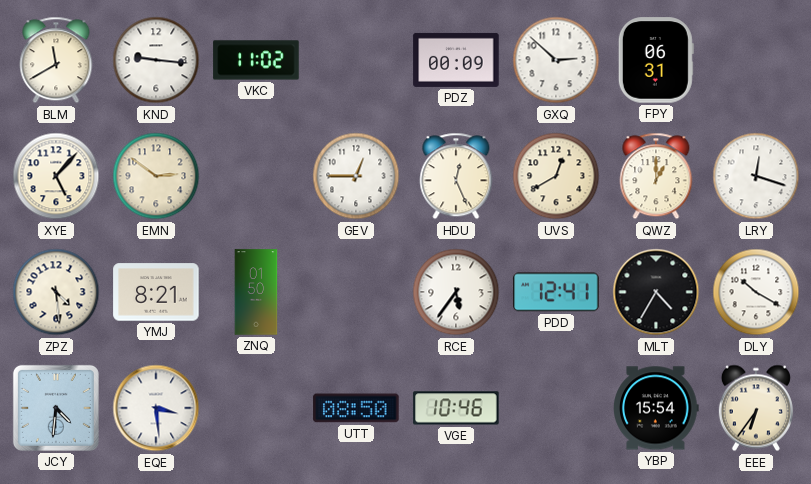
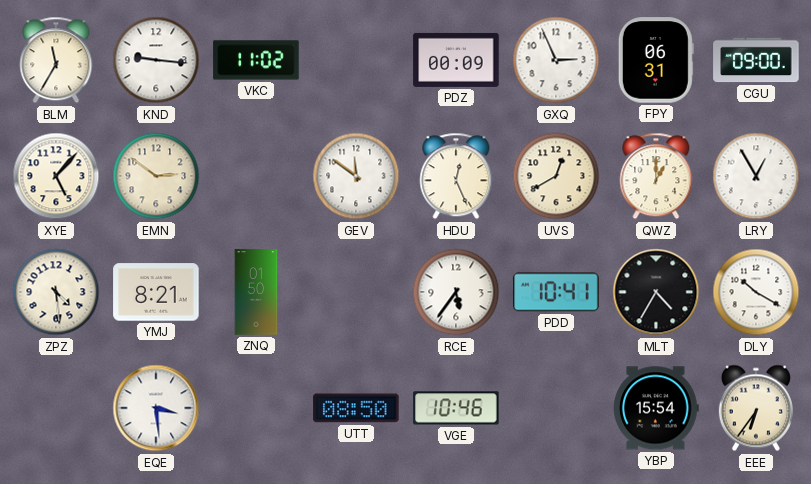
BLM: 11:40 -> 11:35
GXQ: 2:52 -> 2:56
CGU: none -> 09:00
GEV: 12:45 -> 11:51
LRY: 12:18 -> 12:55
PDD: 12:41 -> 10:41
JCY: 4:31 -> none
